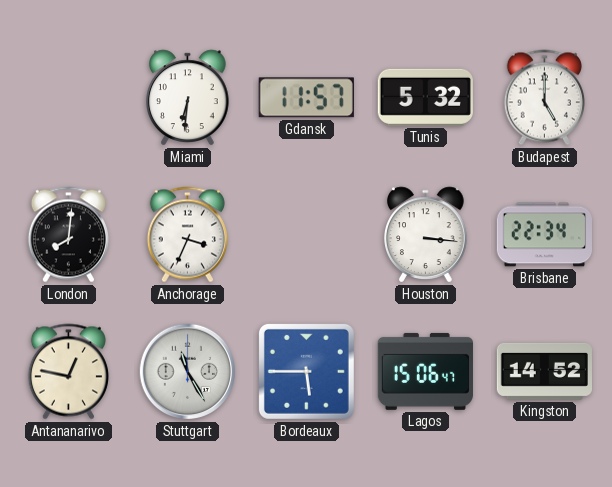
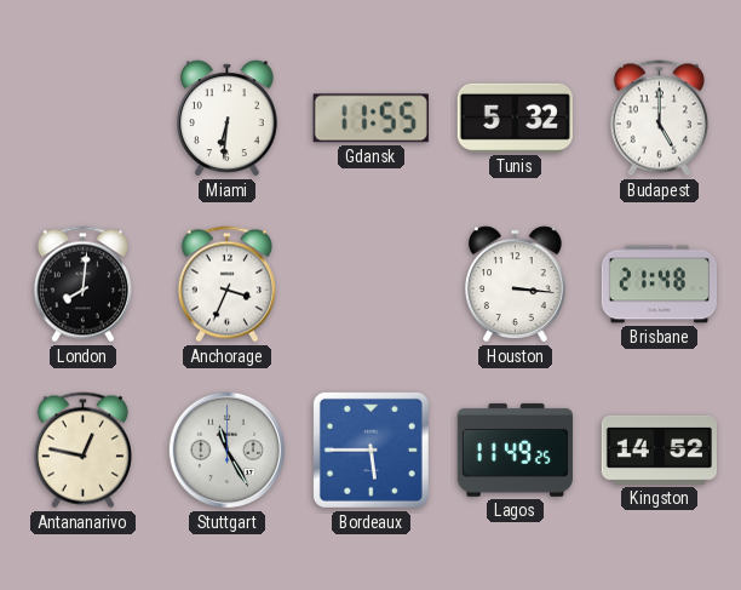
Gdansk: 11:57 -> 11:55
Brisbane: 22:34 -> 21:48
Lagos: 15:06 -> 11:49
